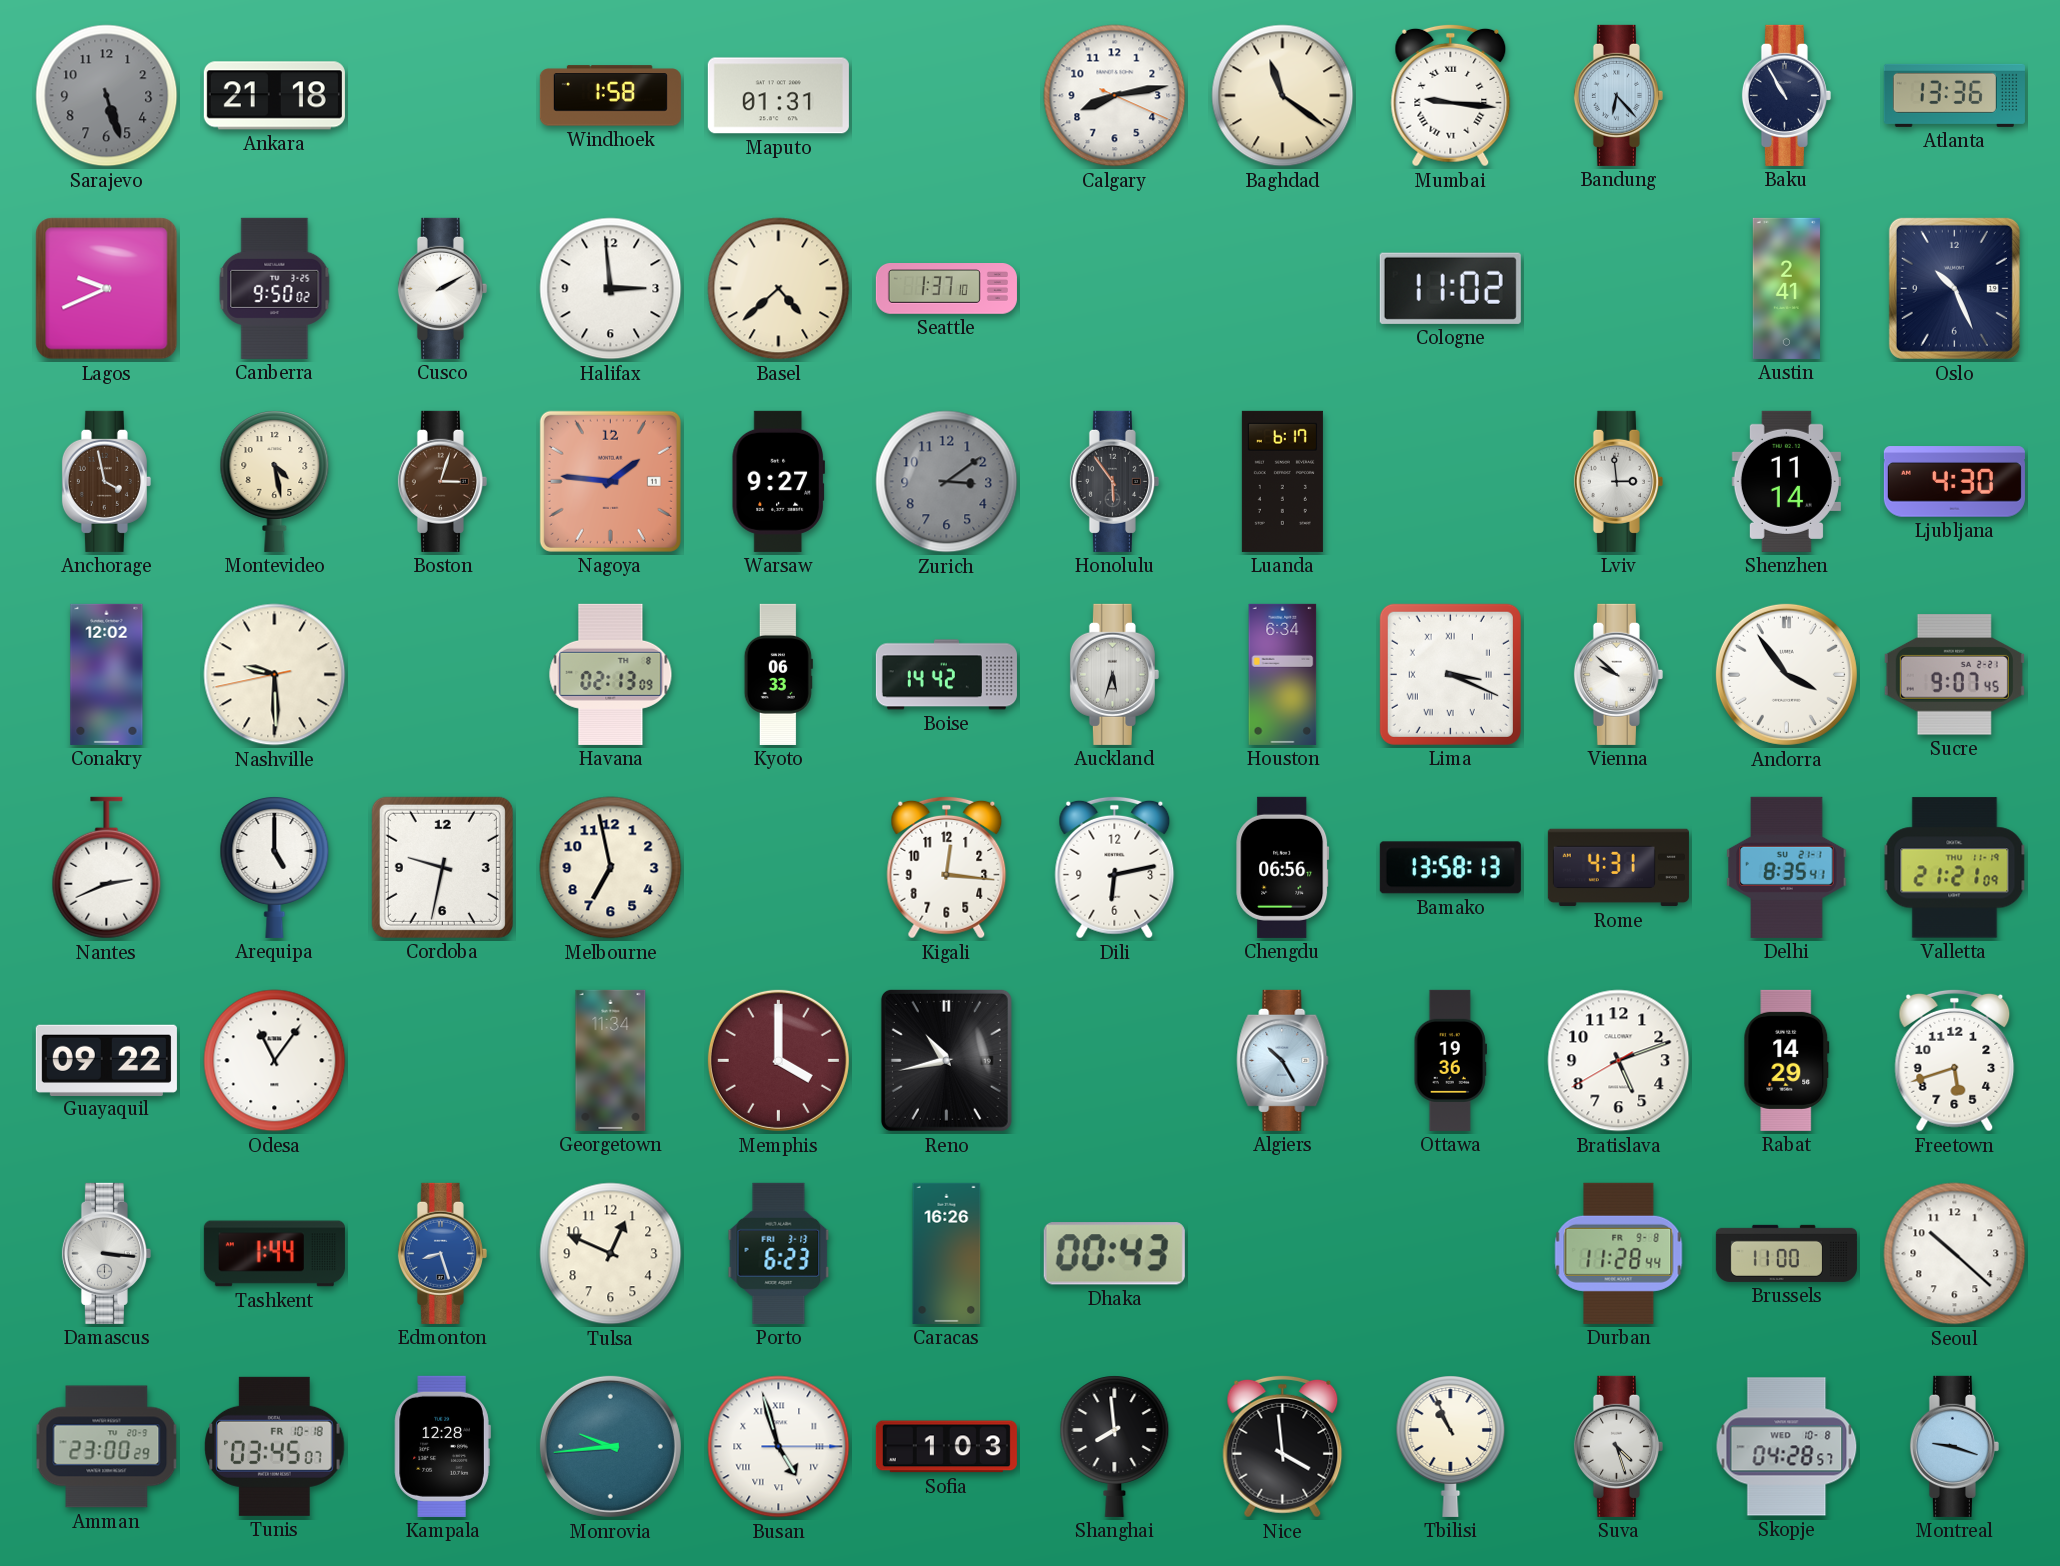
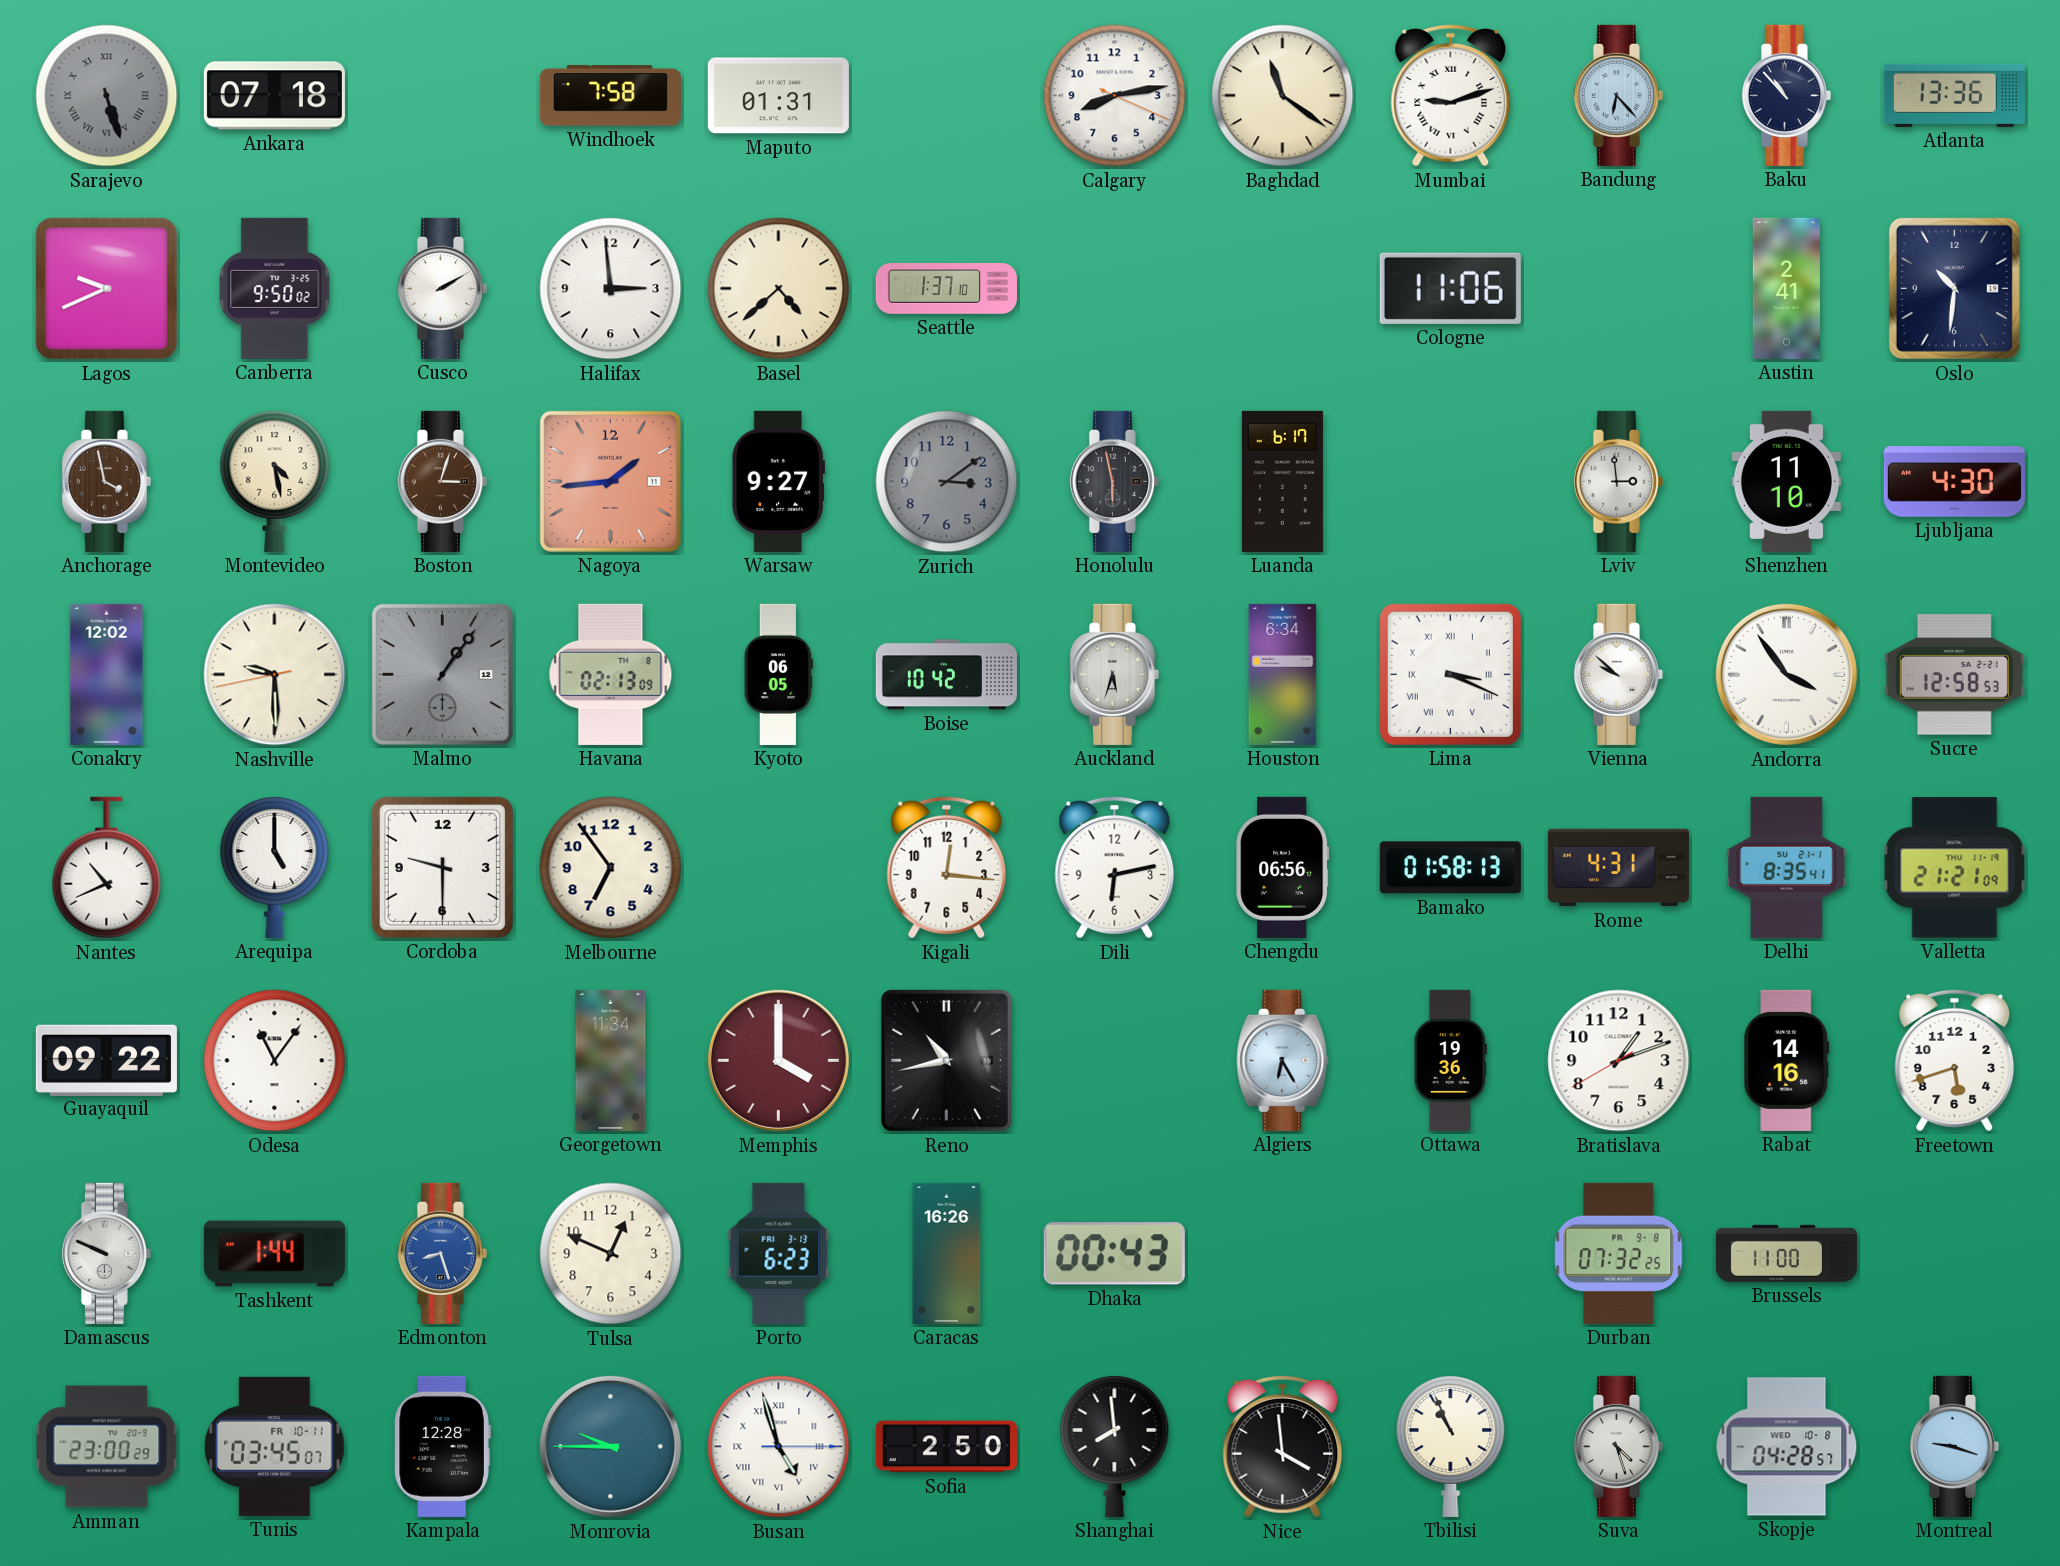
Sarajevo numerals: Arabic -> Roman
Ankara: 21:18 -> 07:18
Windhoek: 1:58 -> 7:58
Mumbai: 9:16 -> 9:12
Baku: 10:55 -> 10:53
Cologne: 11:02 -> 11:06
Oslo: 10:26 -> 10:31
Nagoya: 1:46 -> 1:44
Honolulu: 5:54 -> 5:58
Shenzhen: 11:14 -> 11:10
Malmo: none -> 1:06
Kyoto: 06:33 -> 06:05
Boise: 14:42 -> 10:42
Sucre: 9:07 -> 12:58
Nantes: 2:41 -> 10:41
Cordoba: 9:32 -> 9:30
Melbourne: 6:58 -> 6:54
Bamako: 13:58 -> 01:58
Algiers: 10:25 -> 6:25
Bratislava: 5:11 -> 1:11
Rabat: 14:29 -> 14:16
Damascus: 3:16 -> 9:49
Durban: 11:28 -> 07:32
Seoul: 10:22 -> none
Tunis date: FR 10-18 -> FR 10-11
Monrovia: 9:44 -> 9:45
Sofia: 1:03 -> 2:50
